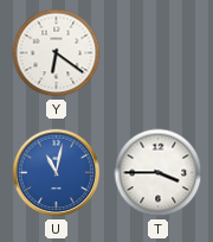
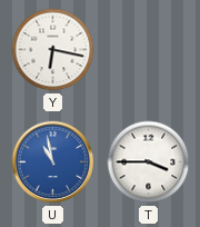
Y: 6:21 -> 6:17
U: 11:02 -> 10:58
